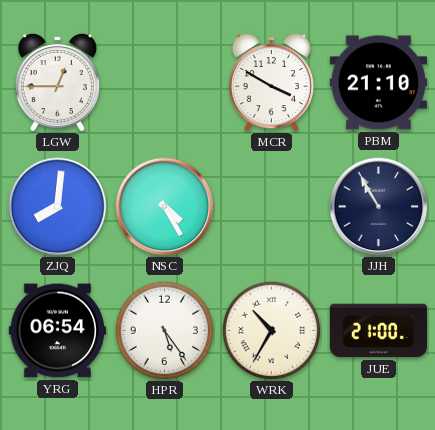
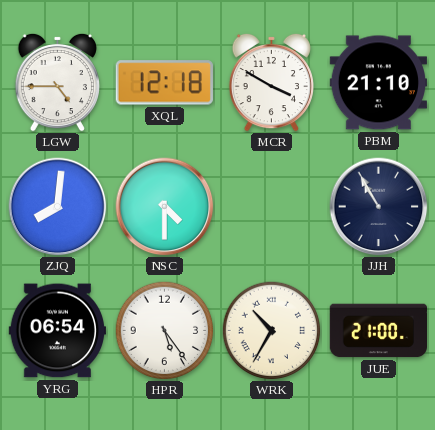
LGW: 12:45 -> 4:45
XQL: none -> 12:18
NSC: 4:25 -> 4:30
